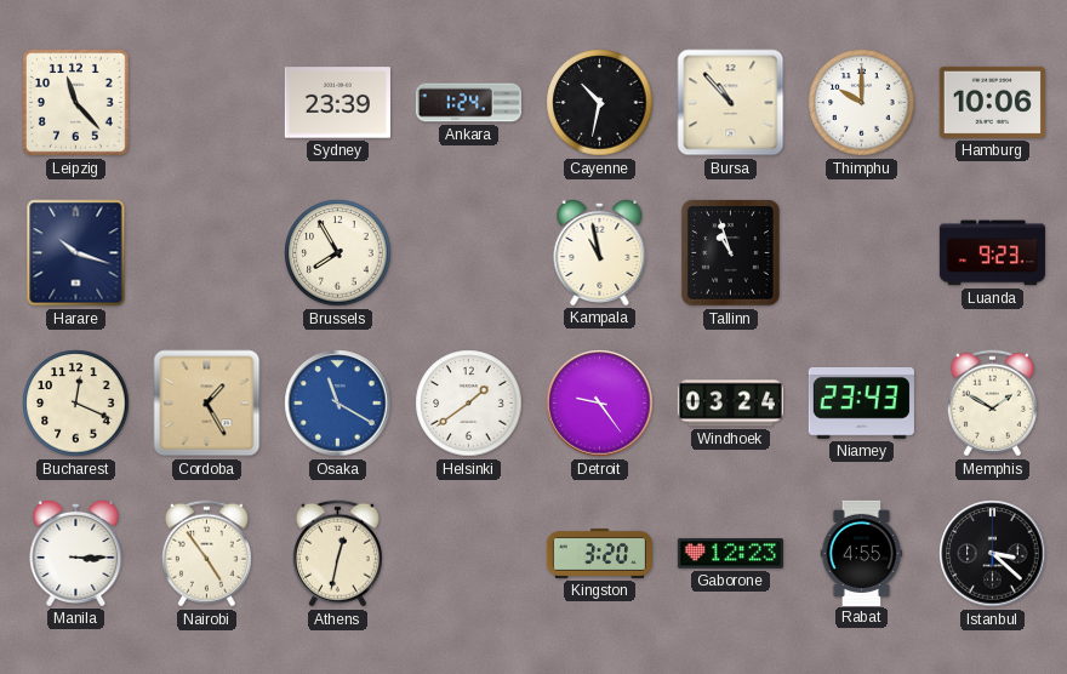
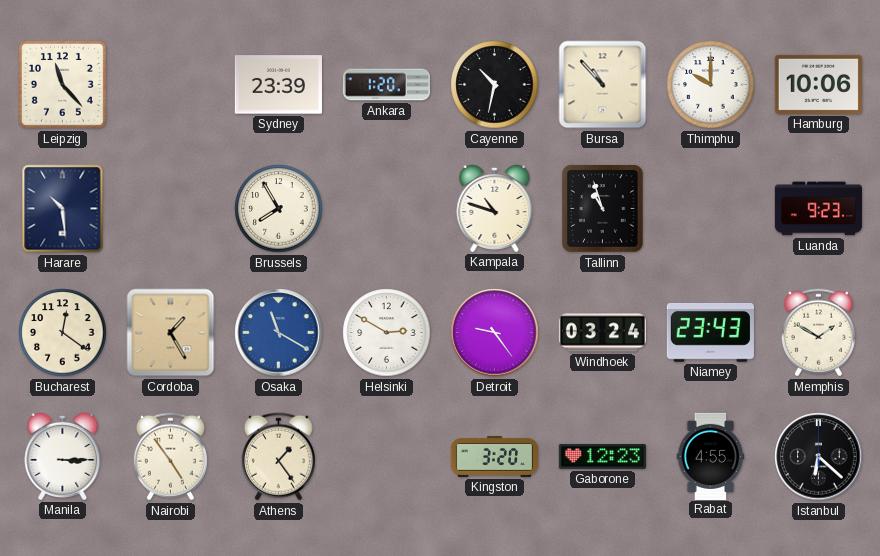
Ankara: 1:24 -> 1:20
Harare: 10:18 -> 10:29
Kampala: 10:58 -> 10:48
Bucharest: 12:19 -> 12:21
Helsinki: 1:39 -> 2:50
Athens: 12:32 -> 1:24
Istanbul: 3:22 -> 6:22
